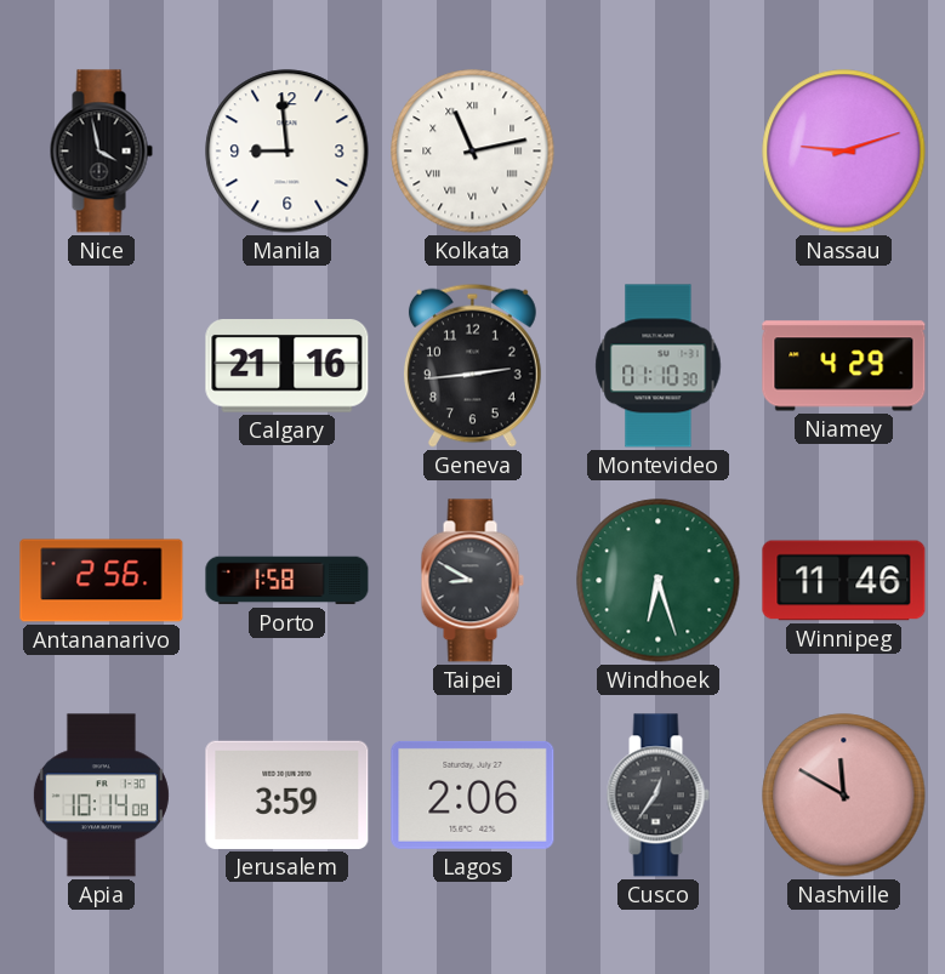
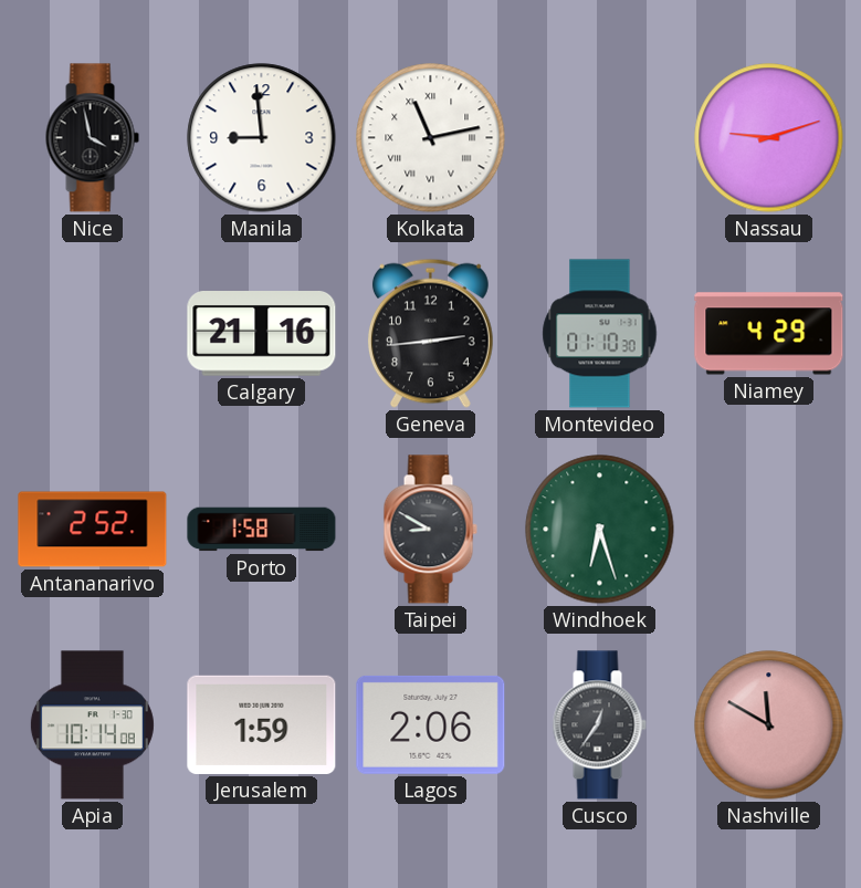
Antananarivo: 2:56 -> 2:52
Winnipeg: 11:46 -> none
Jerusalem: 3:59 -> 1:59
